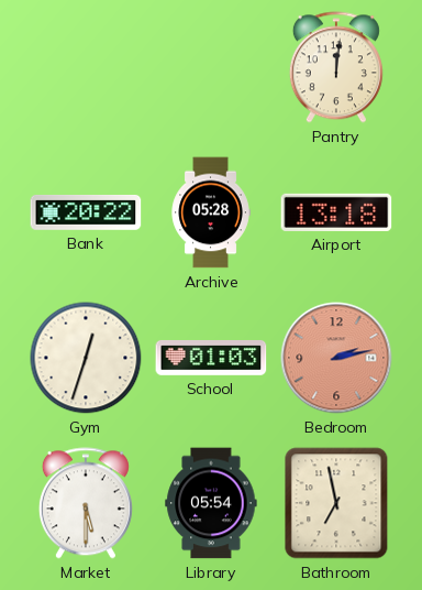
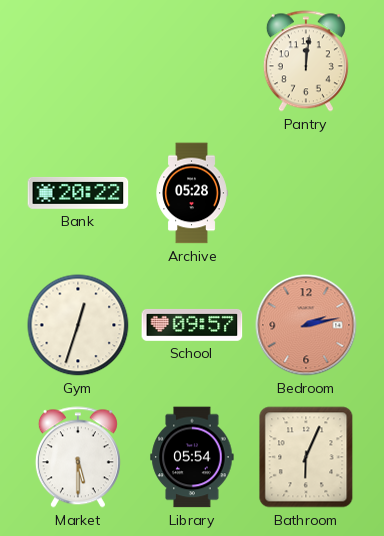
Airport: 13:18 -> none
School: 01:03 -> 09:57
Bathroom: 6:58 -> 6:04
